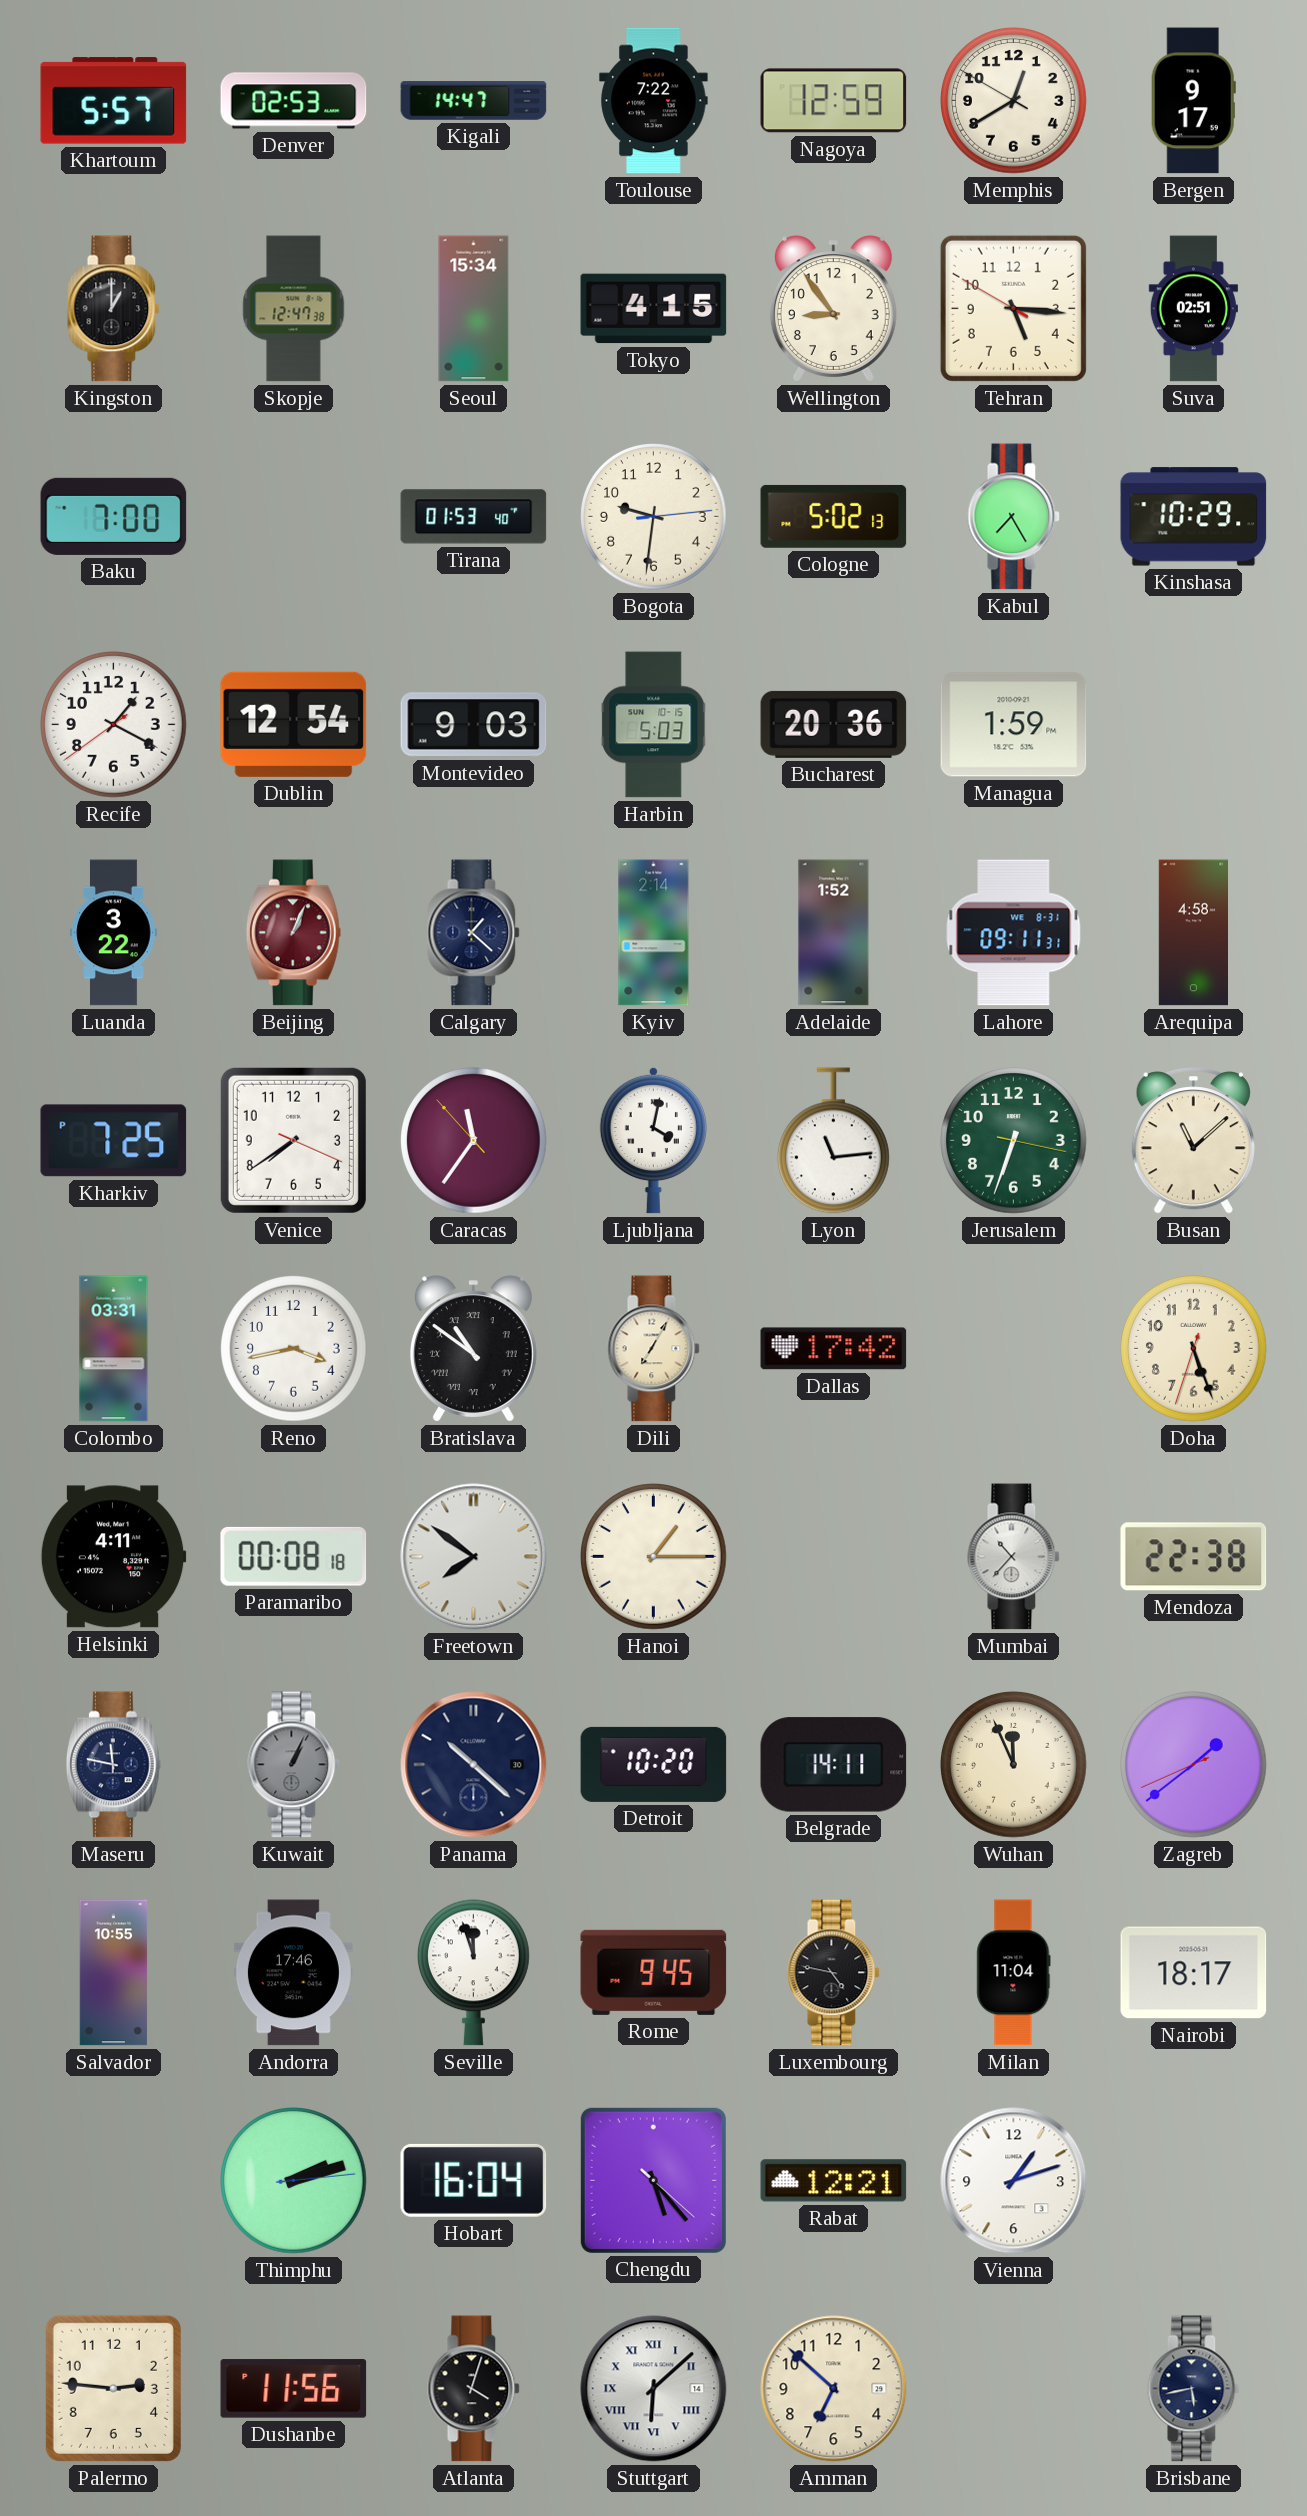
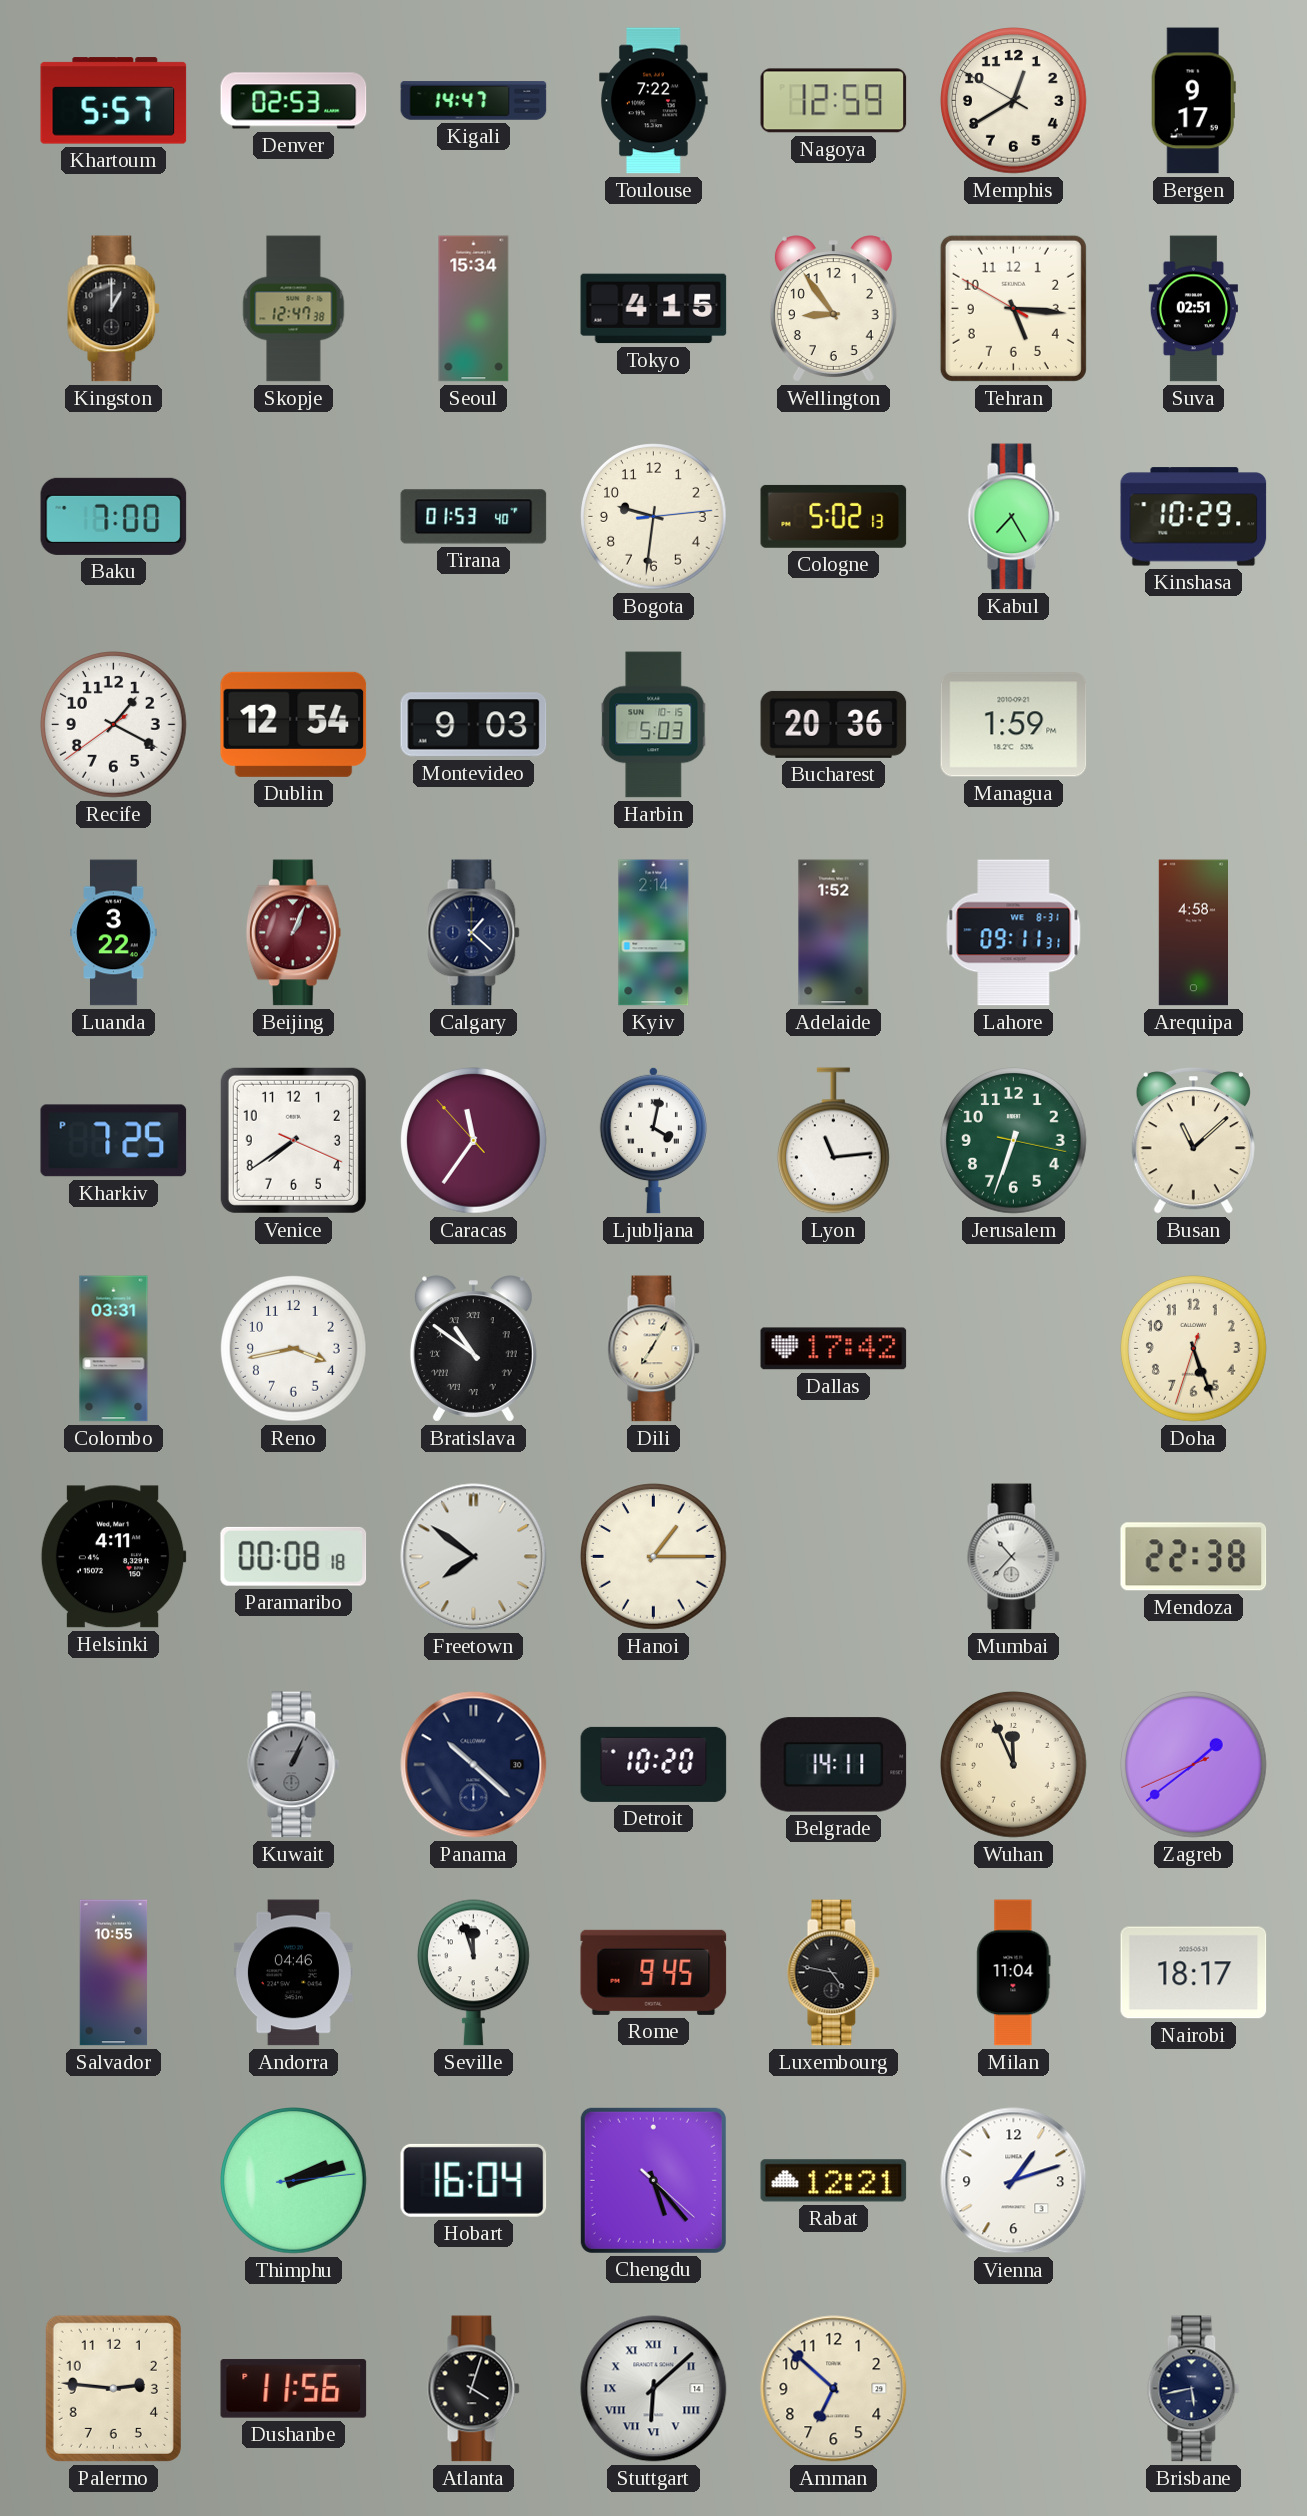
Maseru: 11:47 -> none
Andorra: 17:46 -> 04:46
